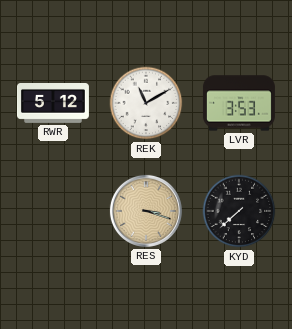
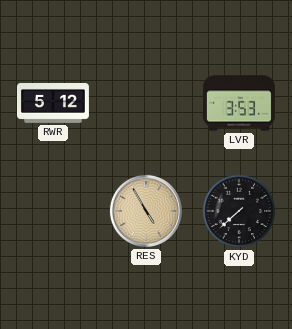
REK: 11:10 -> none
RES: 3:18 -> 4:55
